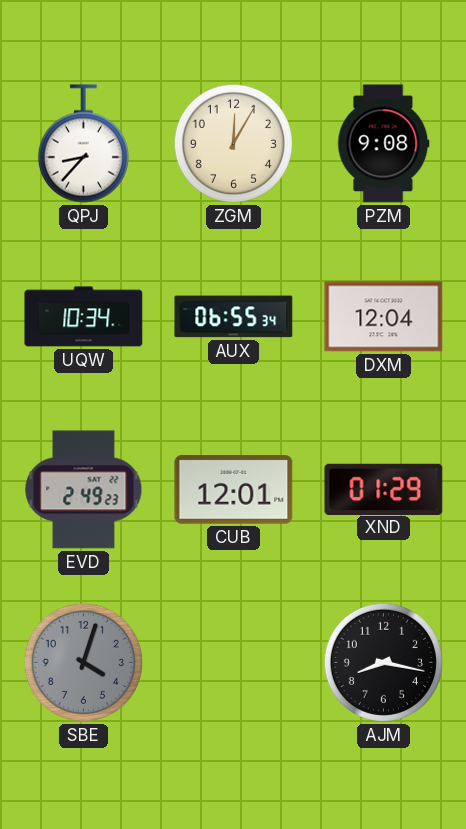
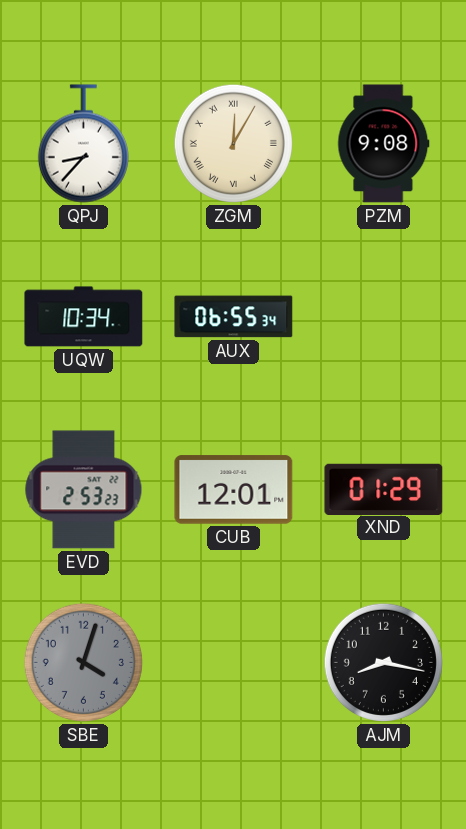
ZGM numerals: Arabic -> Roman
DXM: 12:04 -> none
EVD: 2:49 -> 2:53
